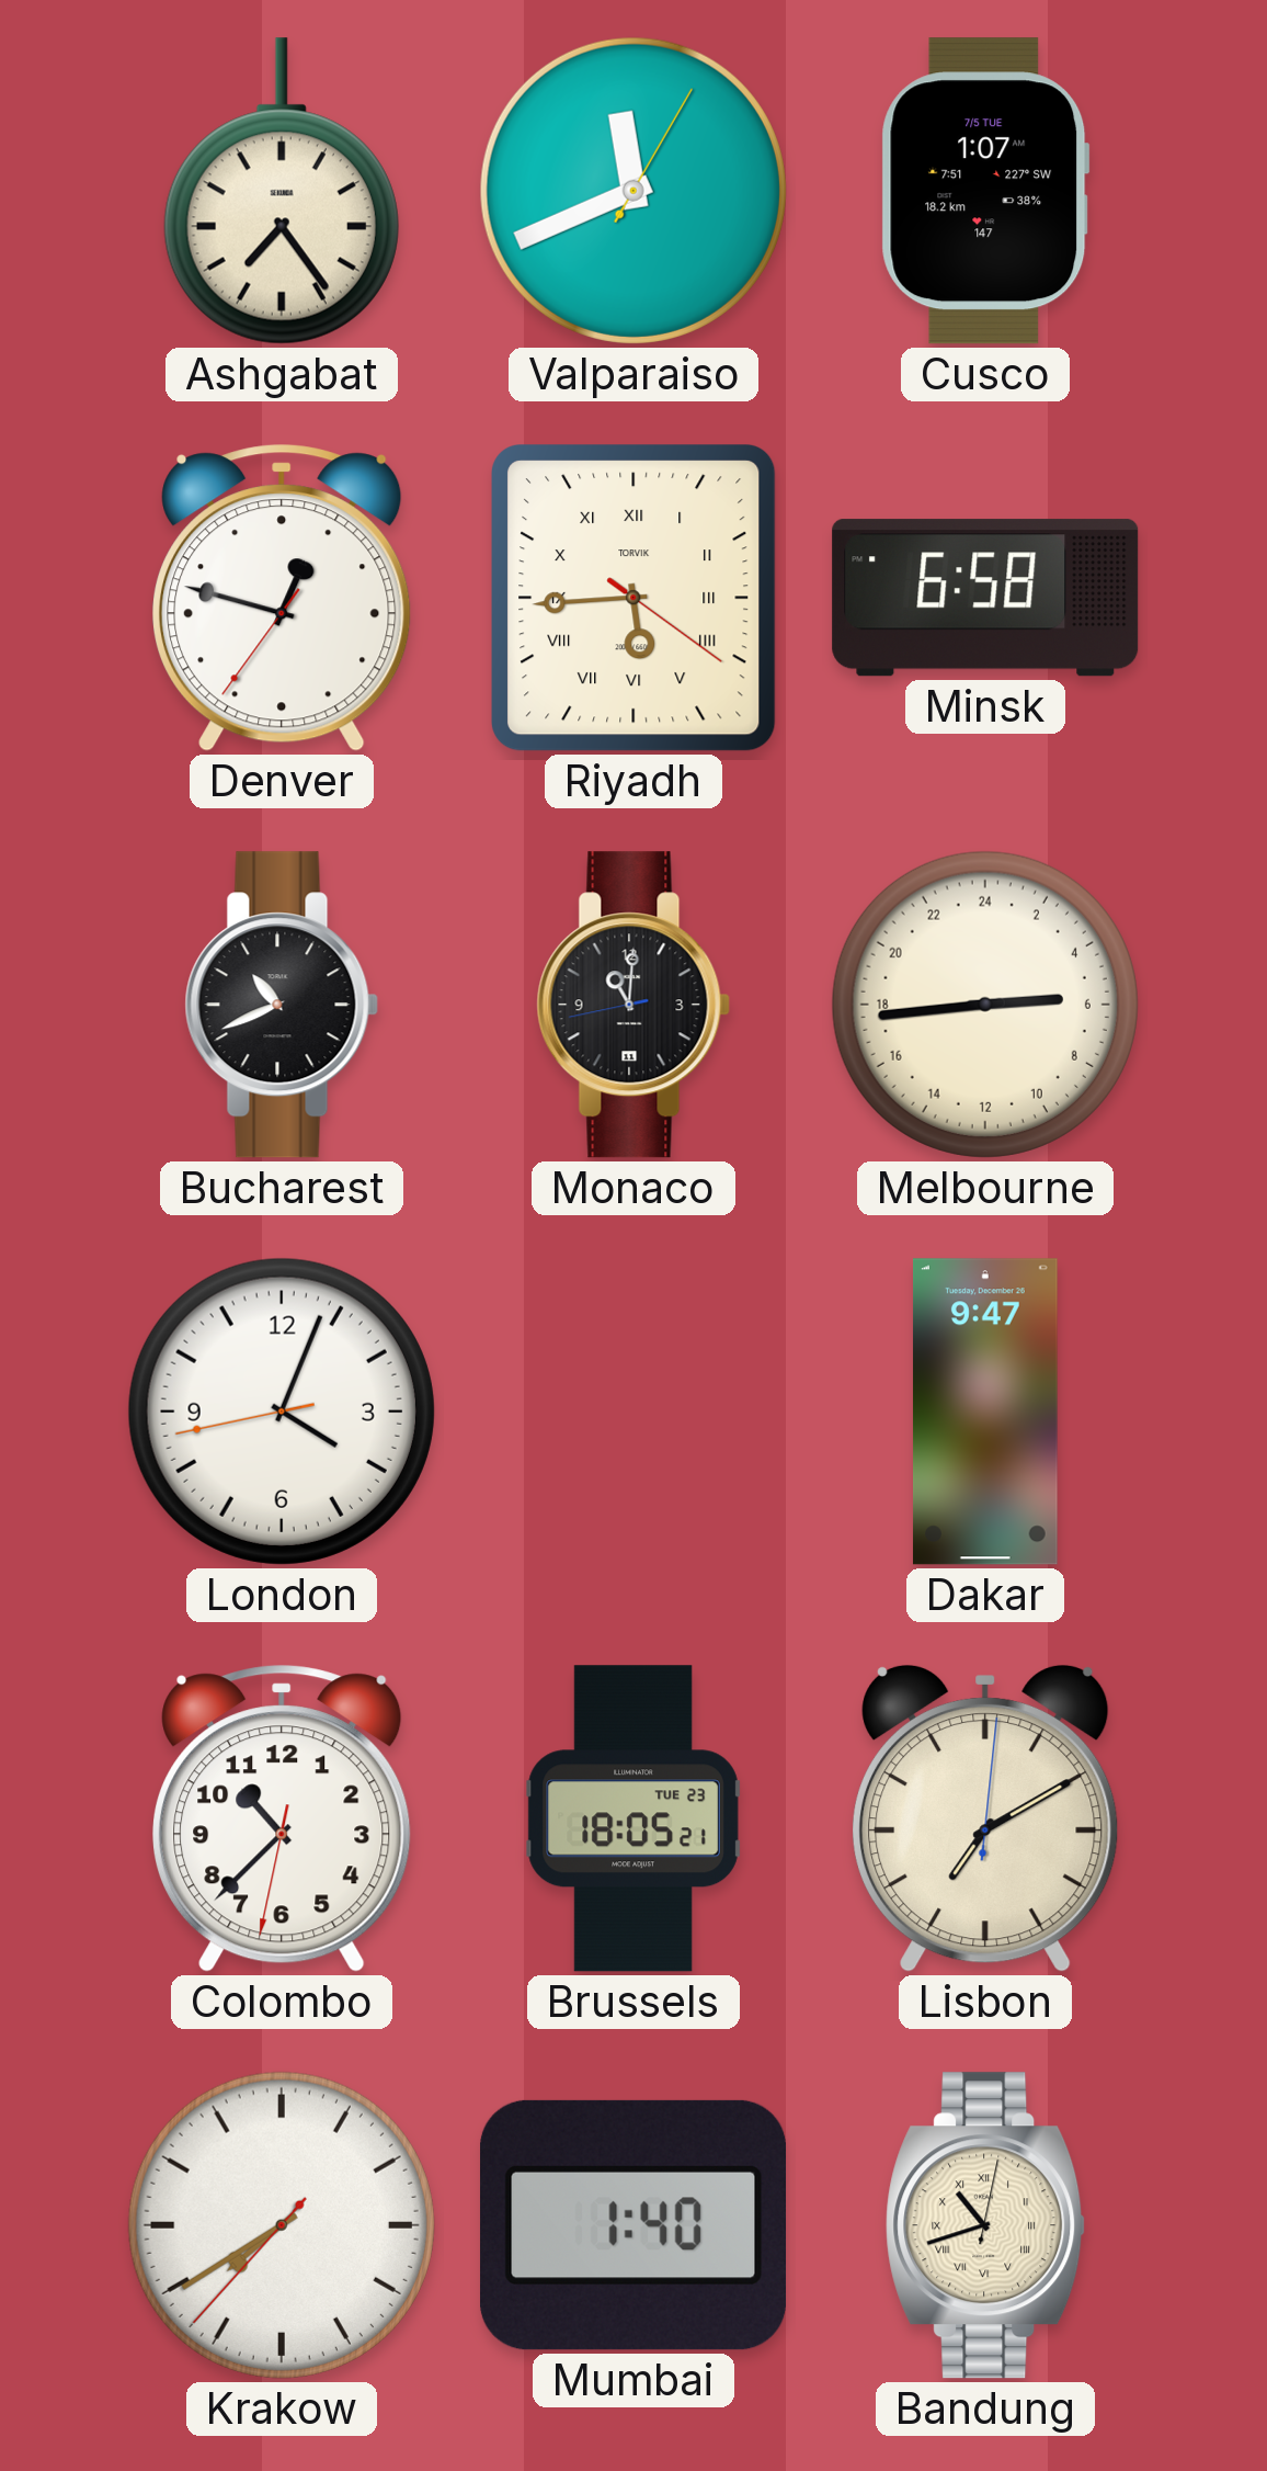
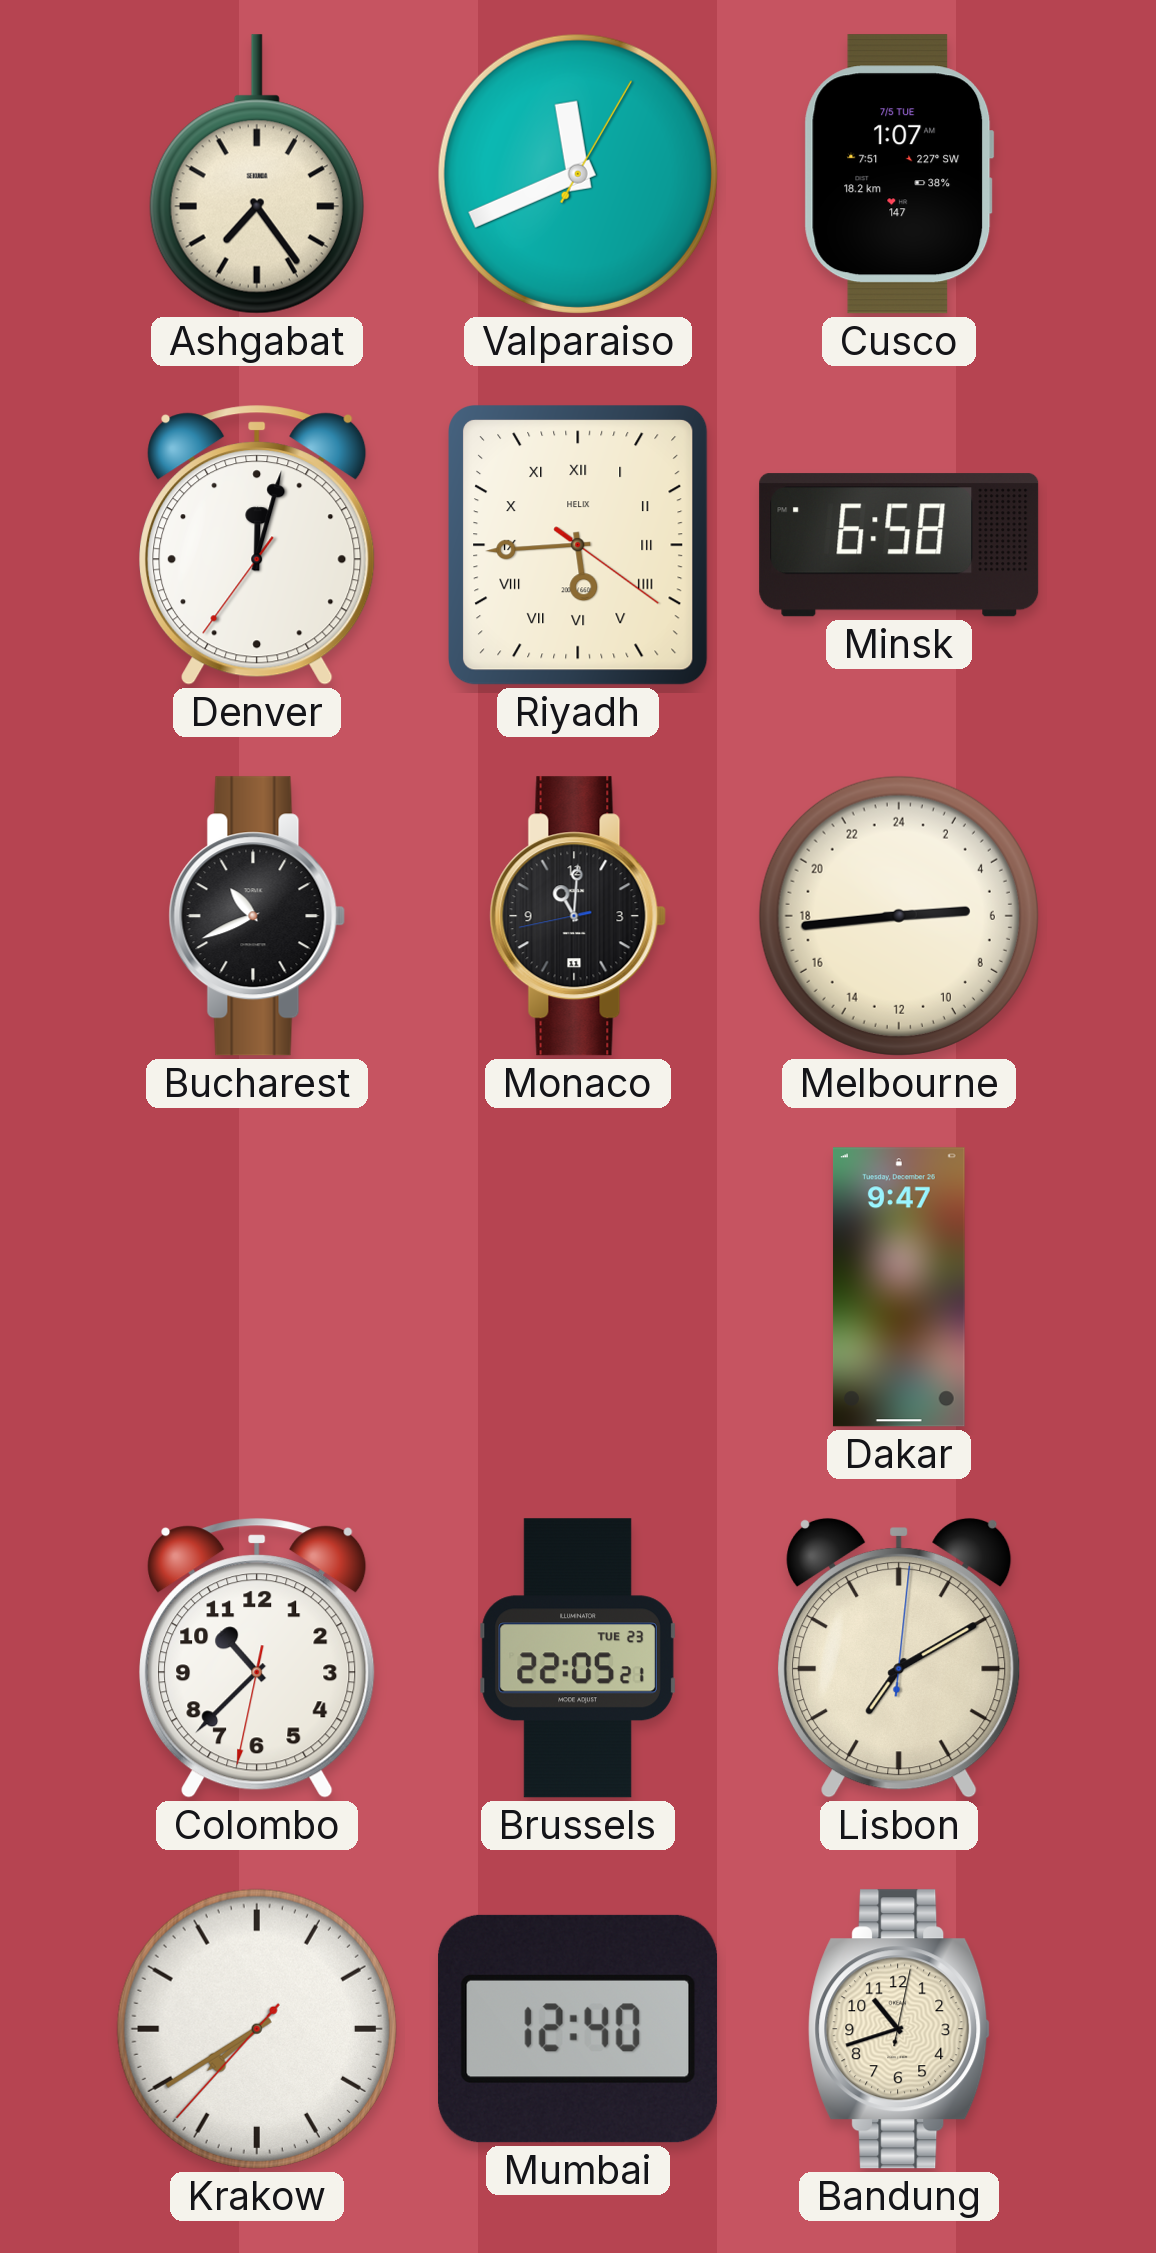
Denver: 12:47 -> 12:02
Riyadh brand: TORVIK -> HELIX
London: 4:03 -> none
Brussels: 18:05 -> 22:05
Mumbai: 1:40 -> 12:40
Bandung numerals: Roman -> Arabic
